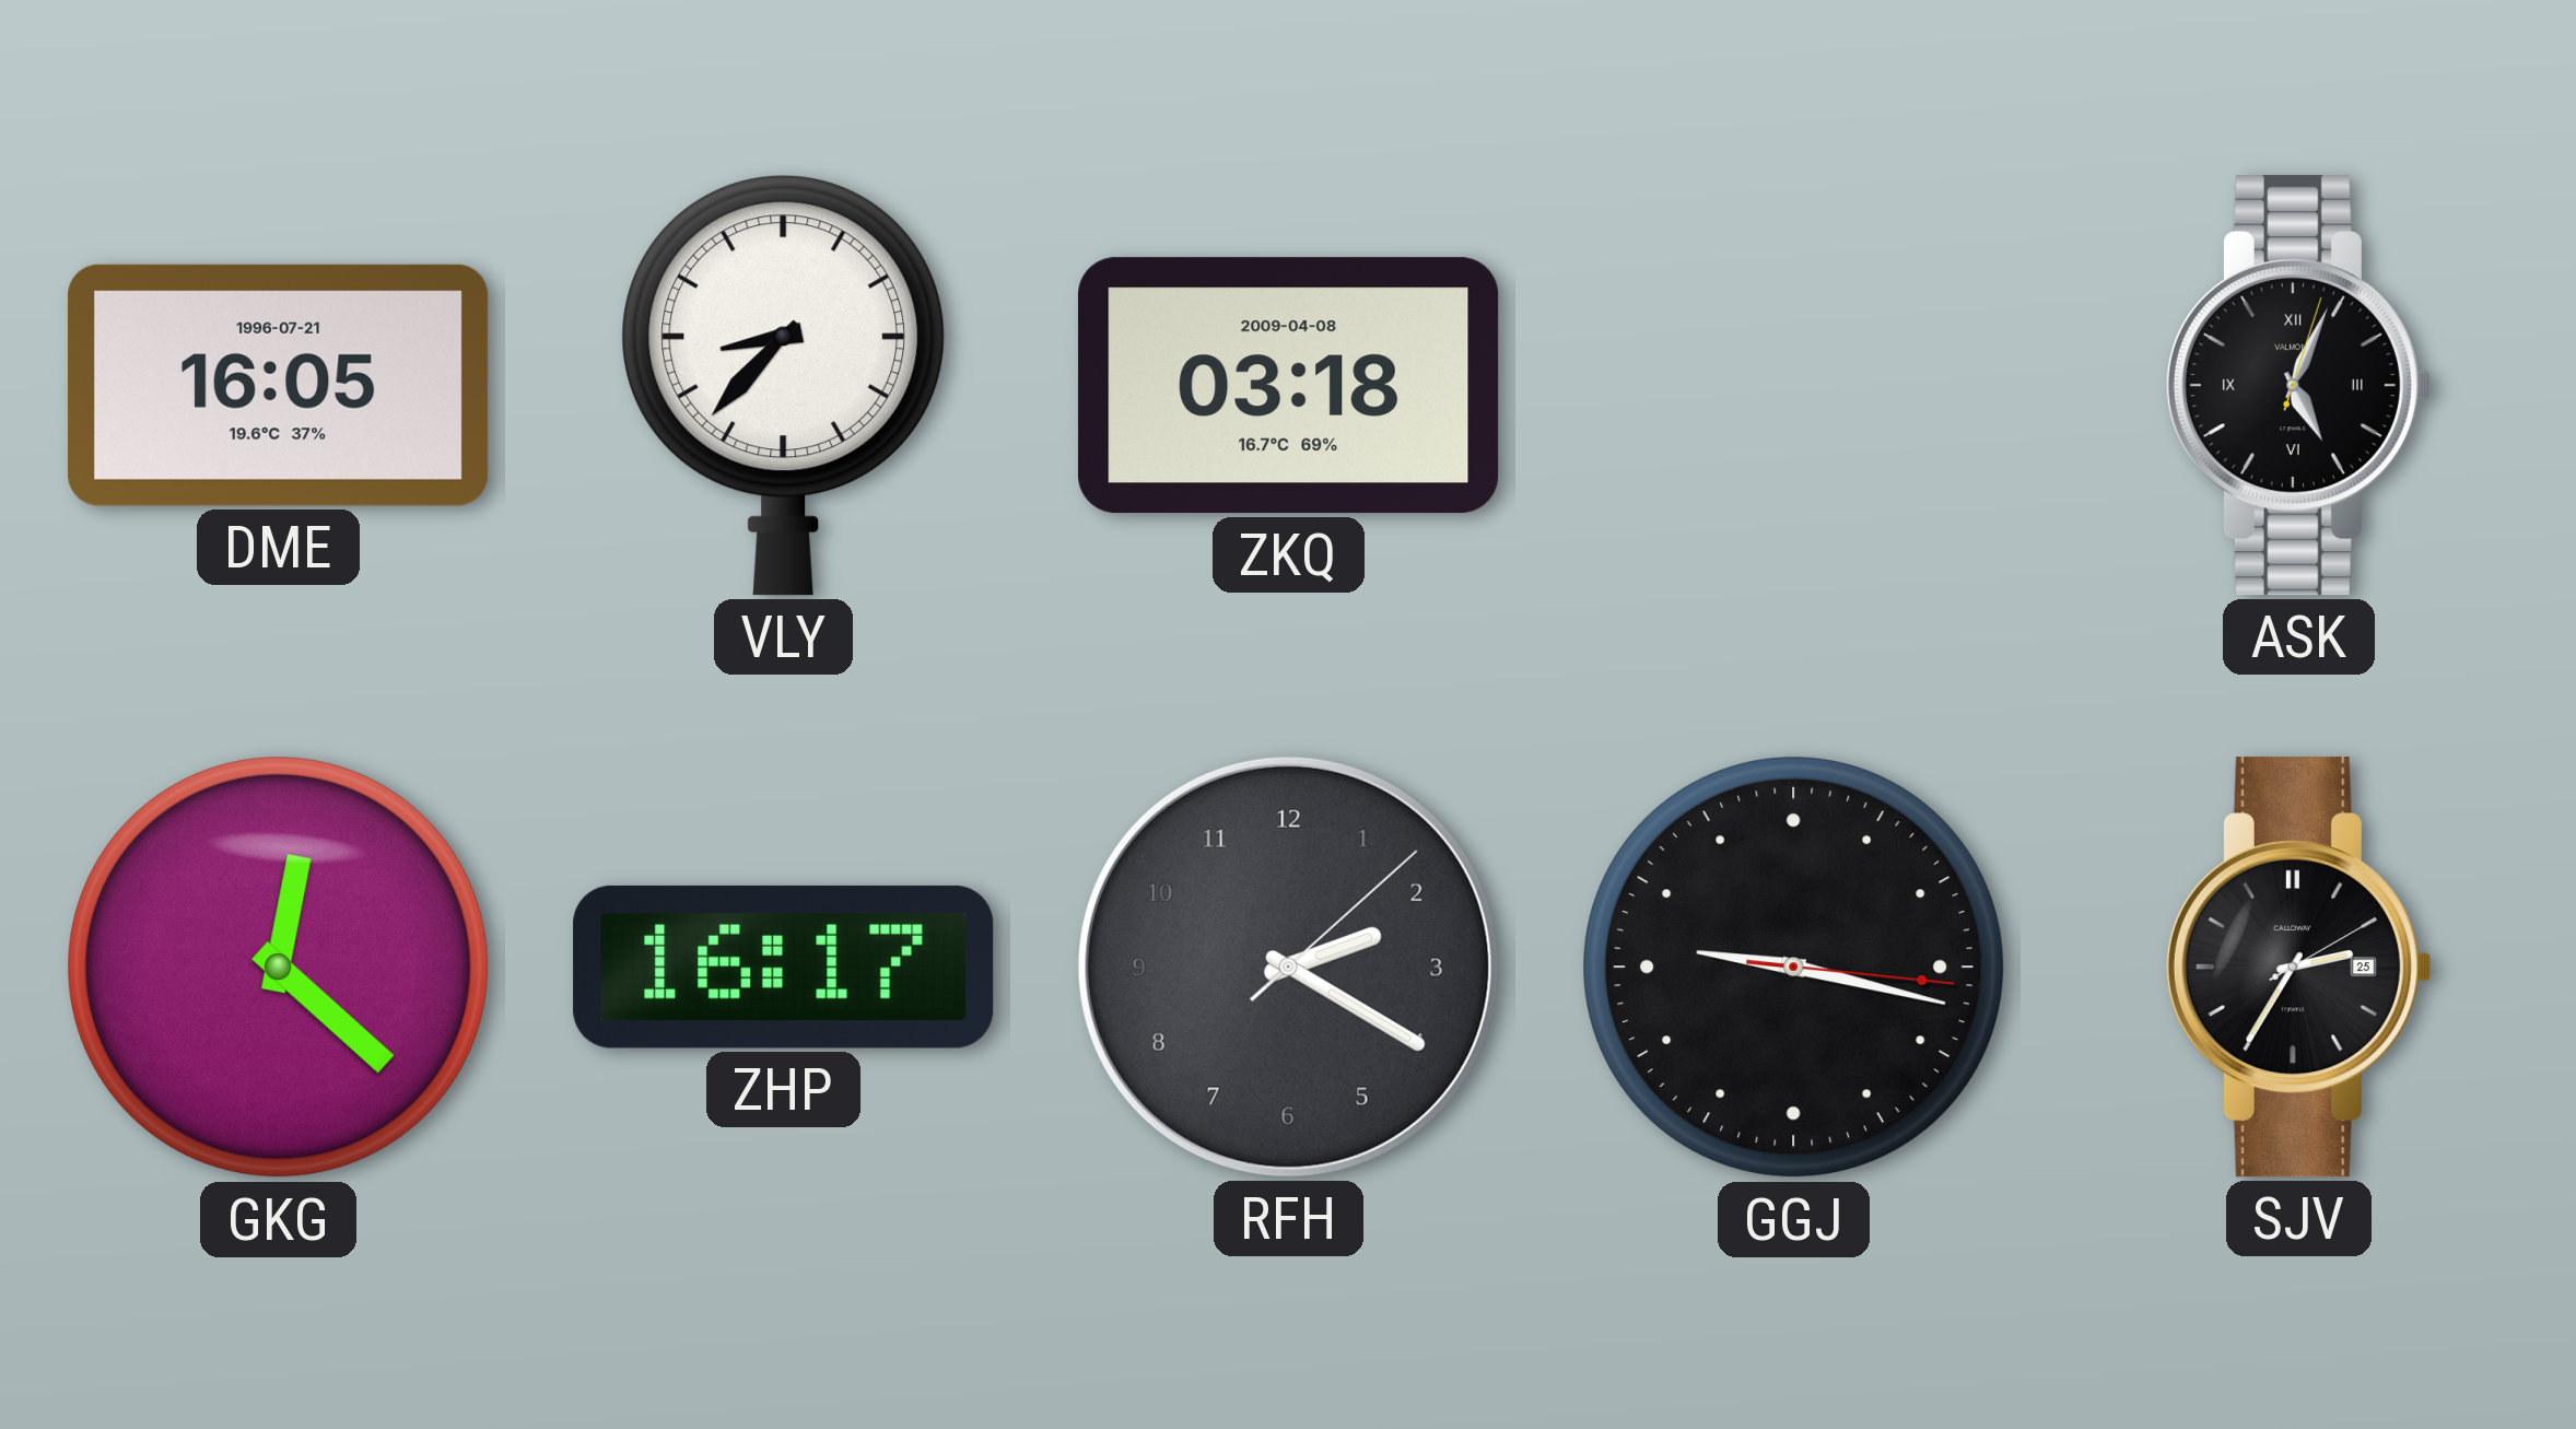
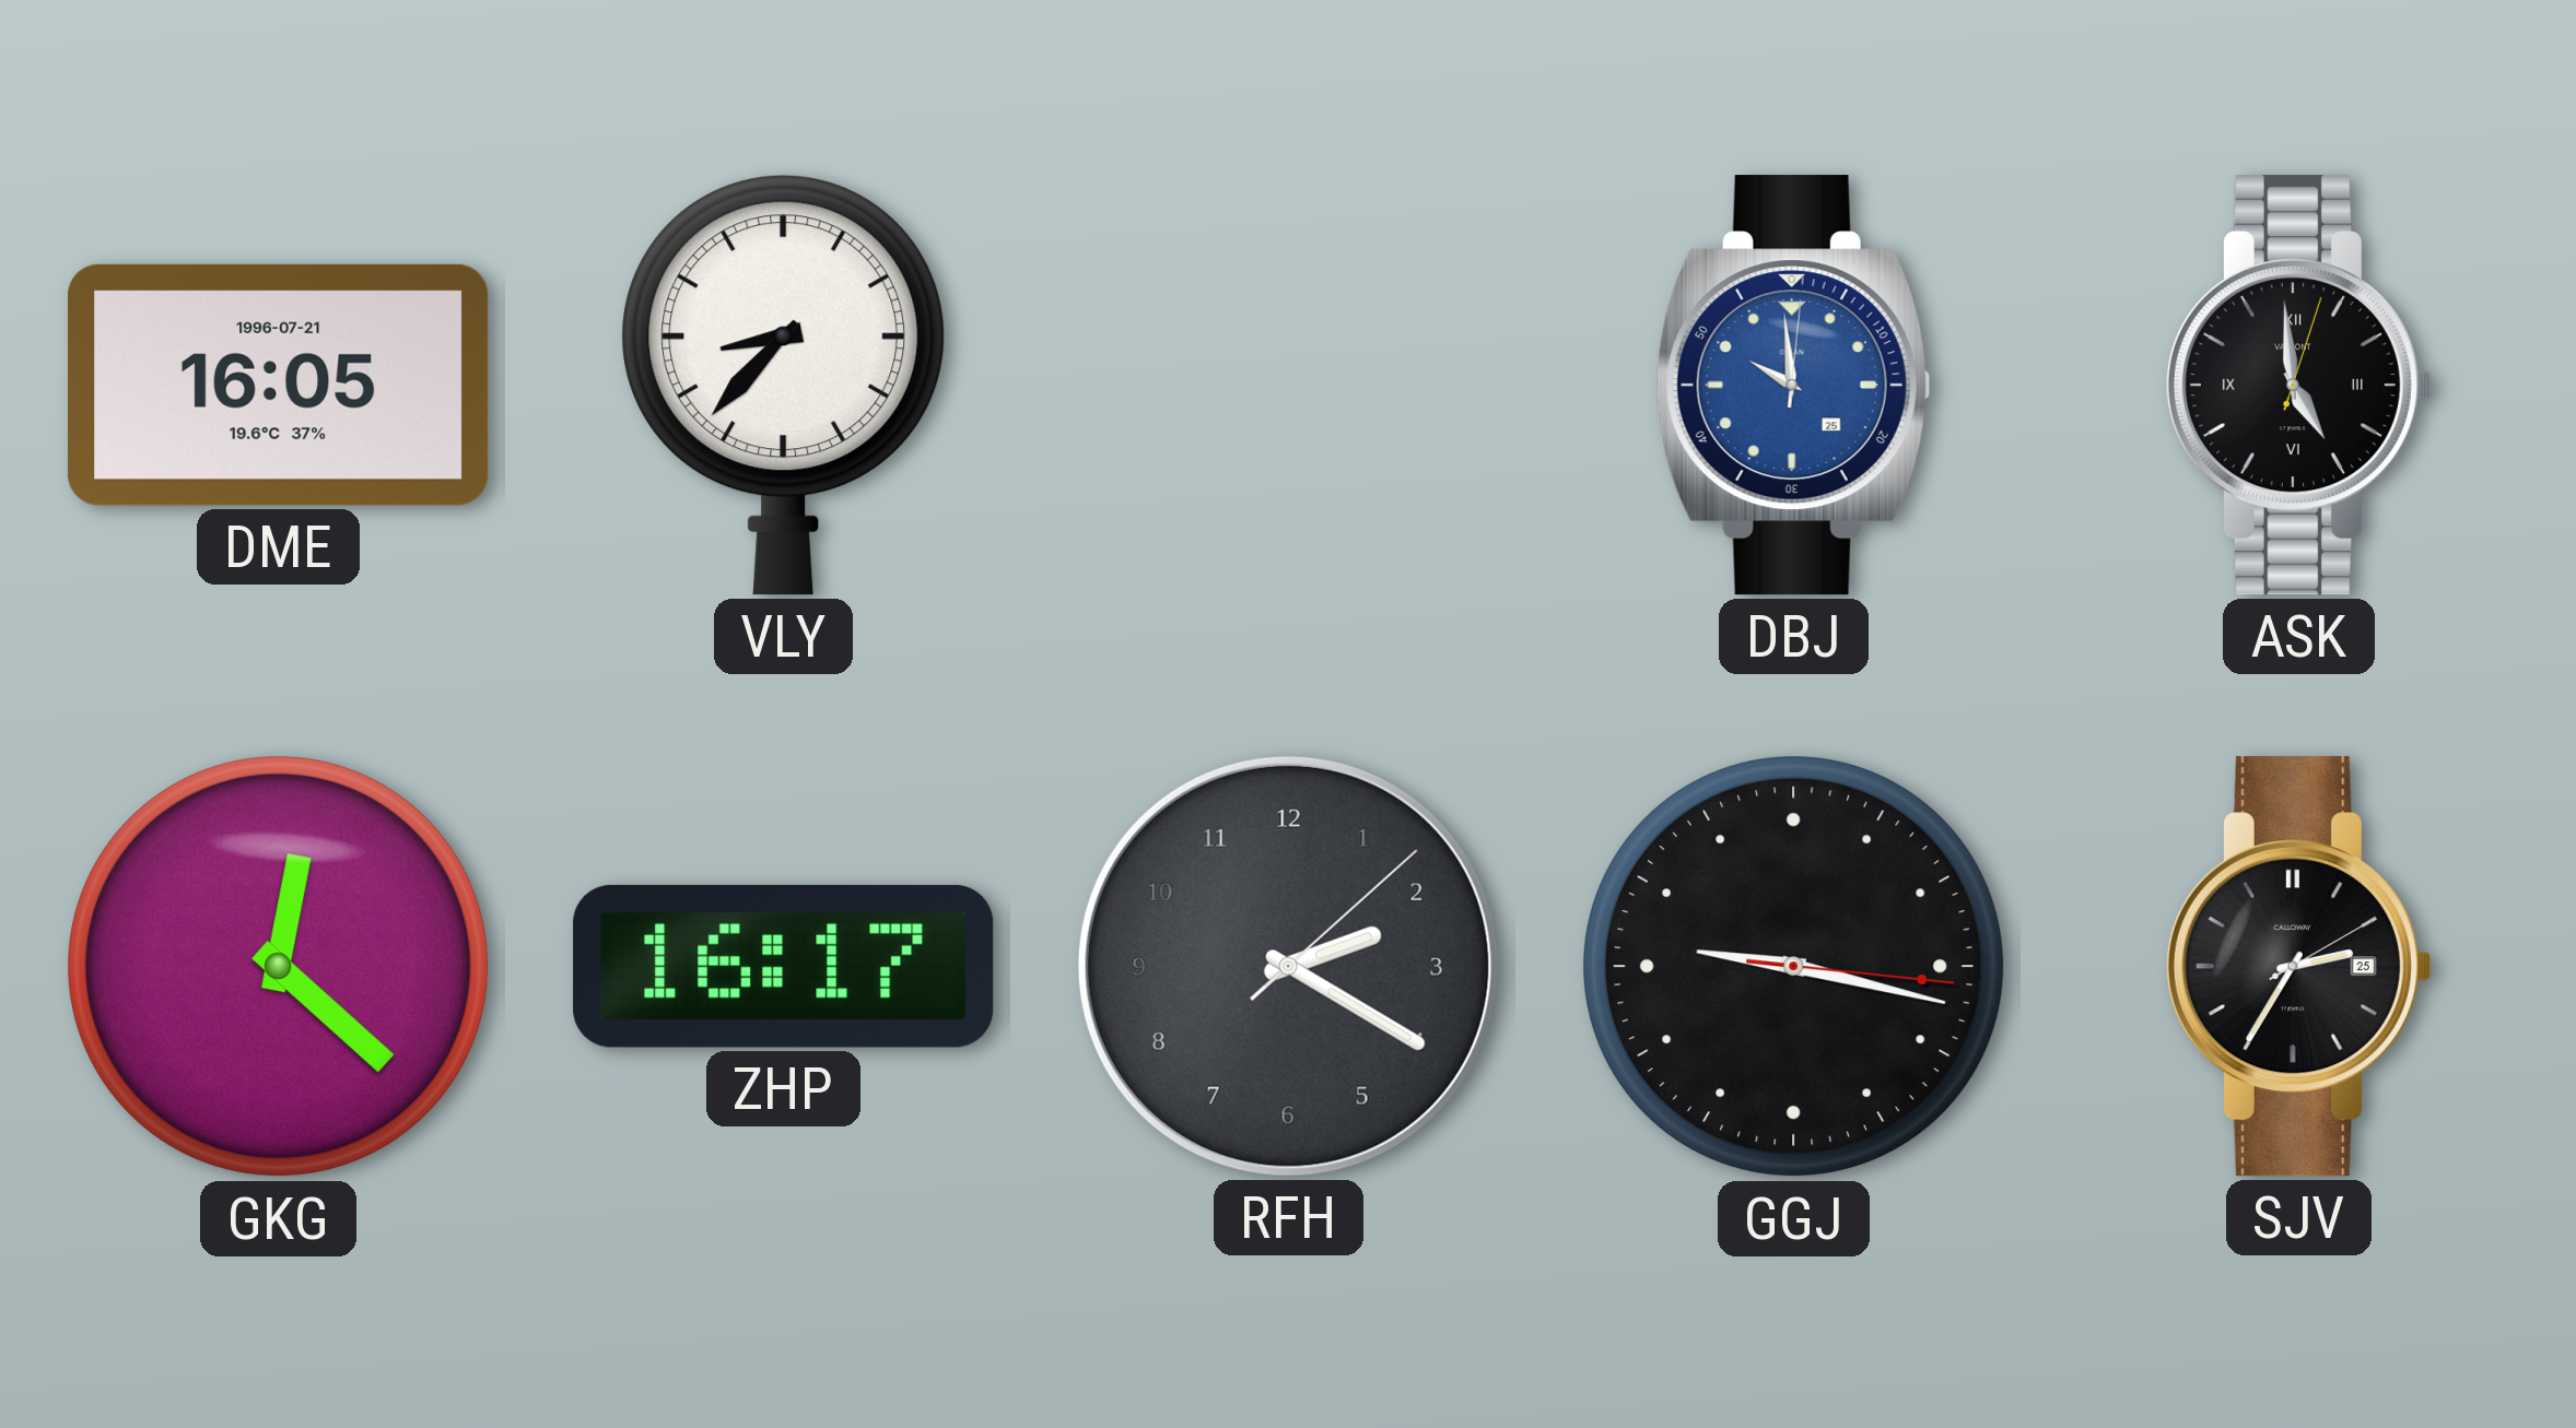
ZKQ: 03:18 -> none
DBJ: none -> 9:59
ASK: 5:04 -> 4:59
